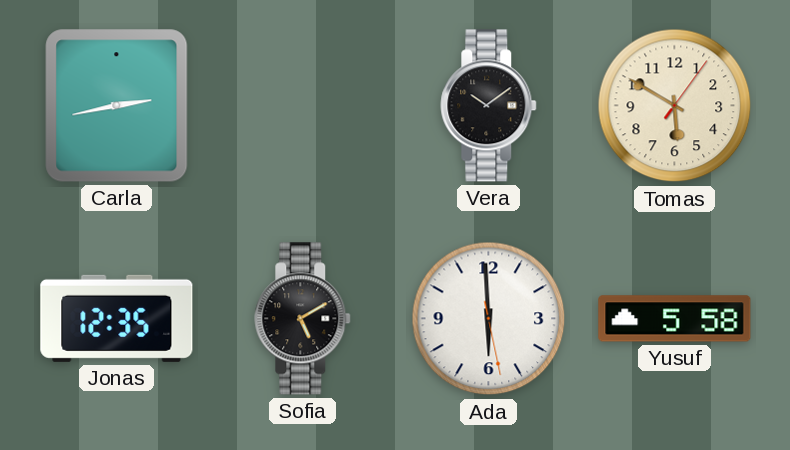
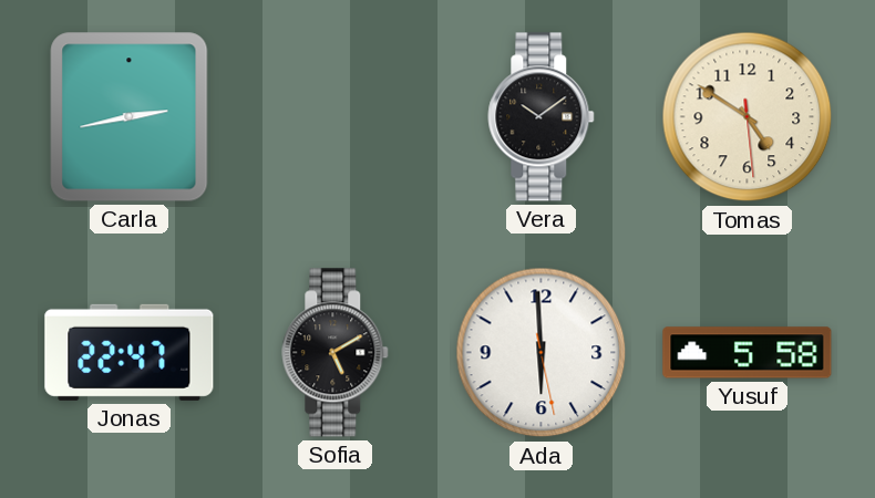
Tomas: 5:50 -> 4:50
Jonas: 12:35 -> 22:47
